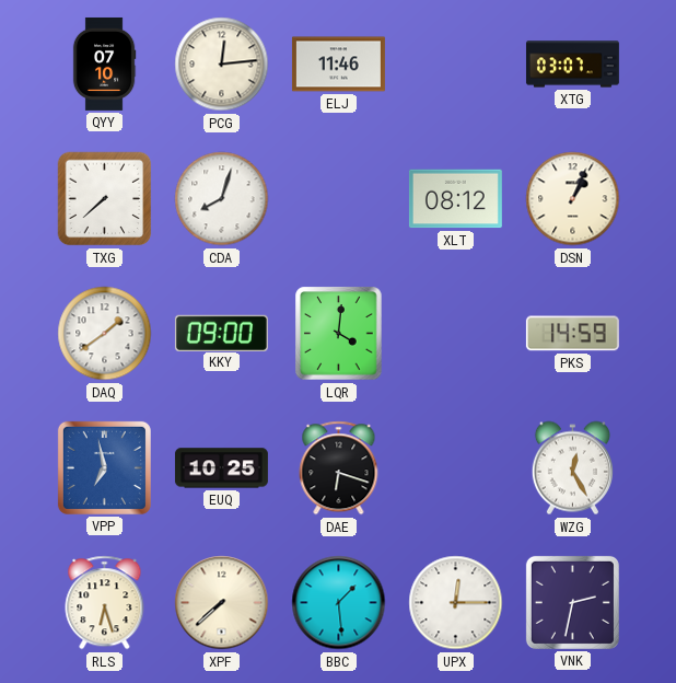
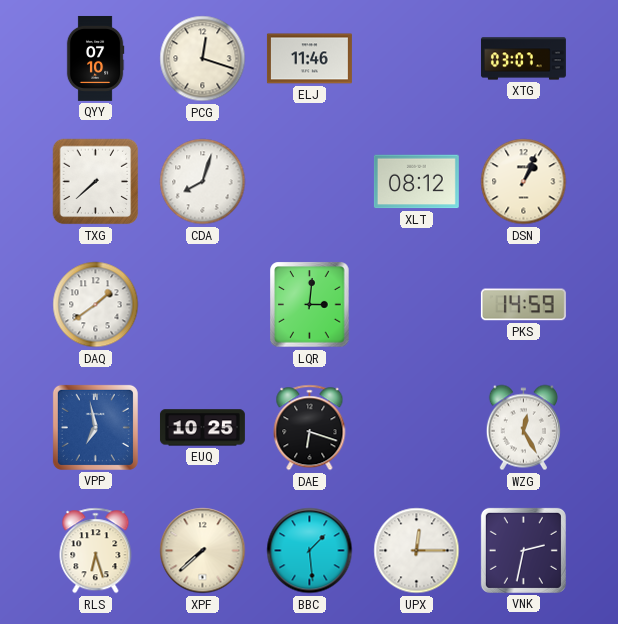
PCG: 12:14 -> 12:18
KKY: 09:00 -> none
LQR: 4:01 -> 3:01
